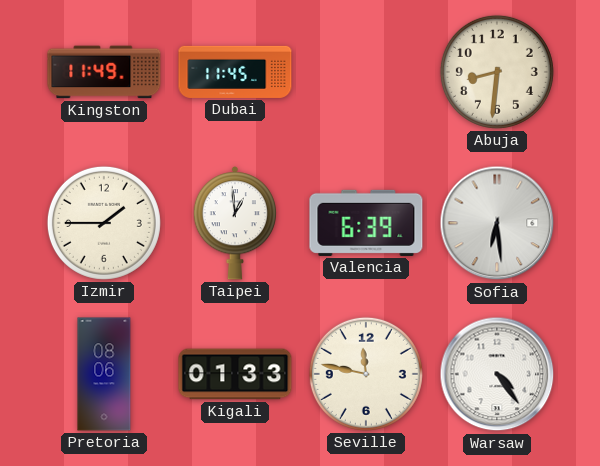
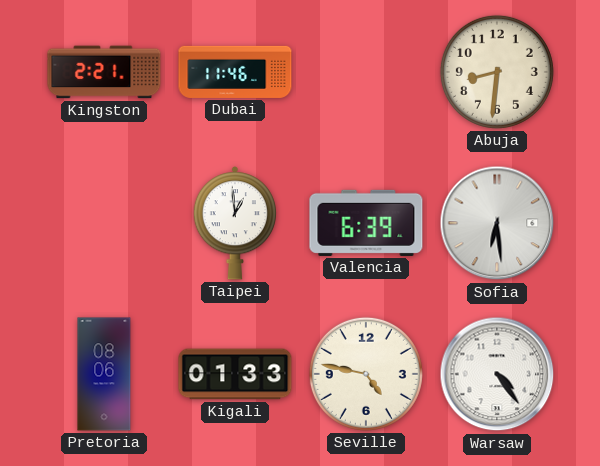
Kingston: 11:49 -> 2:21
Dubai: 11:45 -> 11:46
Izmir: 1:45 -> none
Seville: 11:47 -> 4:47
